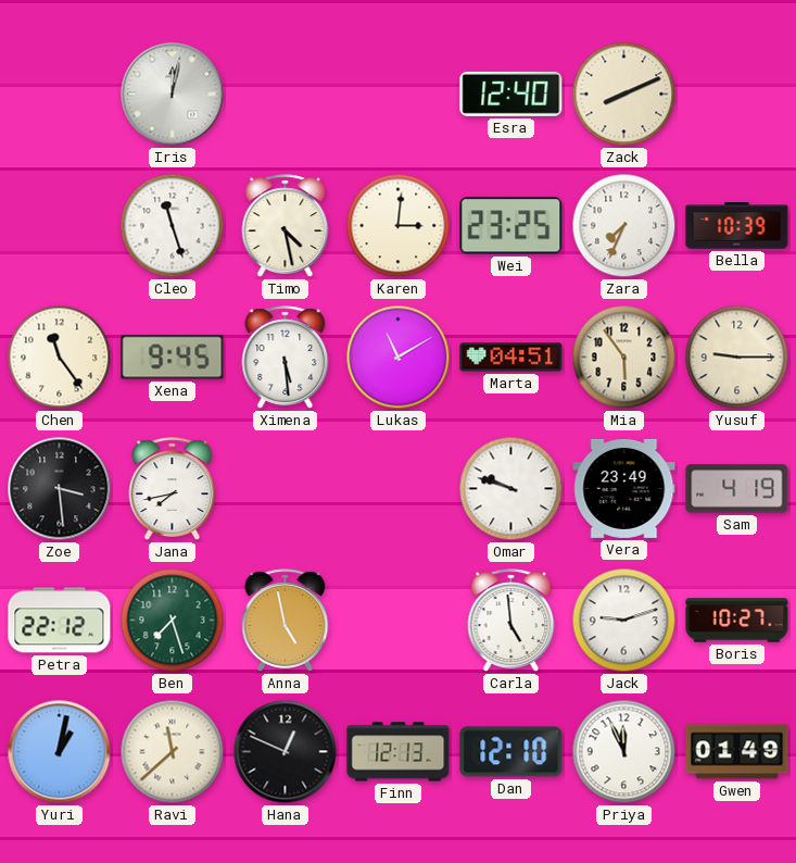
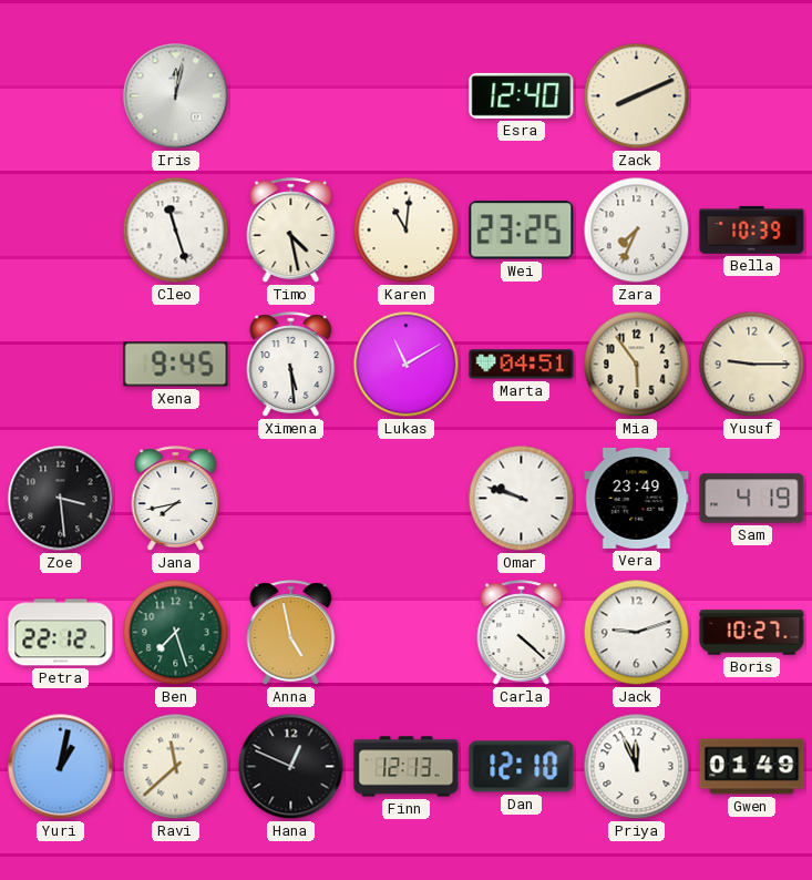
Karen: 3:01 -> 11:01
Chen: 11:24 -> none
Carla: 4:59 -> 4:22
